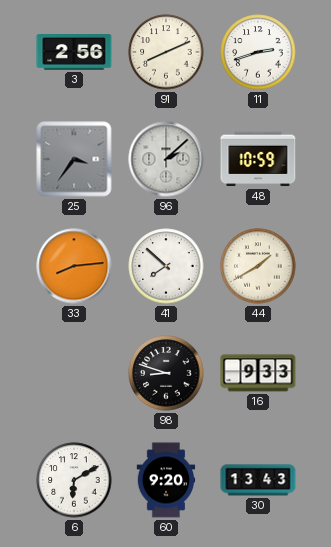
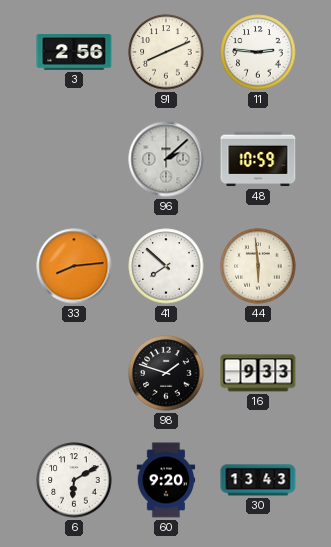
11: 2:42 -> 2:46
25: 3:36 -> none
44: 1:40 -> 5:59
98: 8:48 -> 1:48
